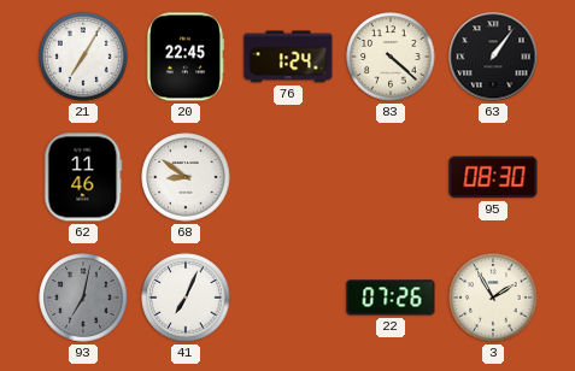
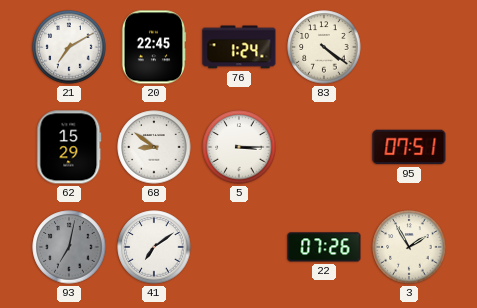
21: 7:05 -> 7:10
83: 4:22 -> 4:21
63: 1:06 -> none
62: 11:46 -> 15:29
5: none -> 3:15
95: 08:30 -> 07:51
41: 7:04 -> 7:09
